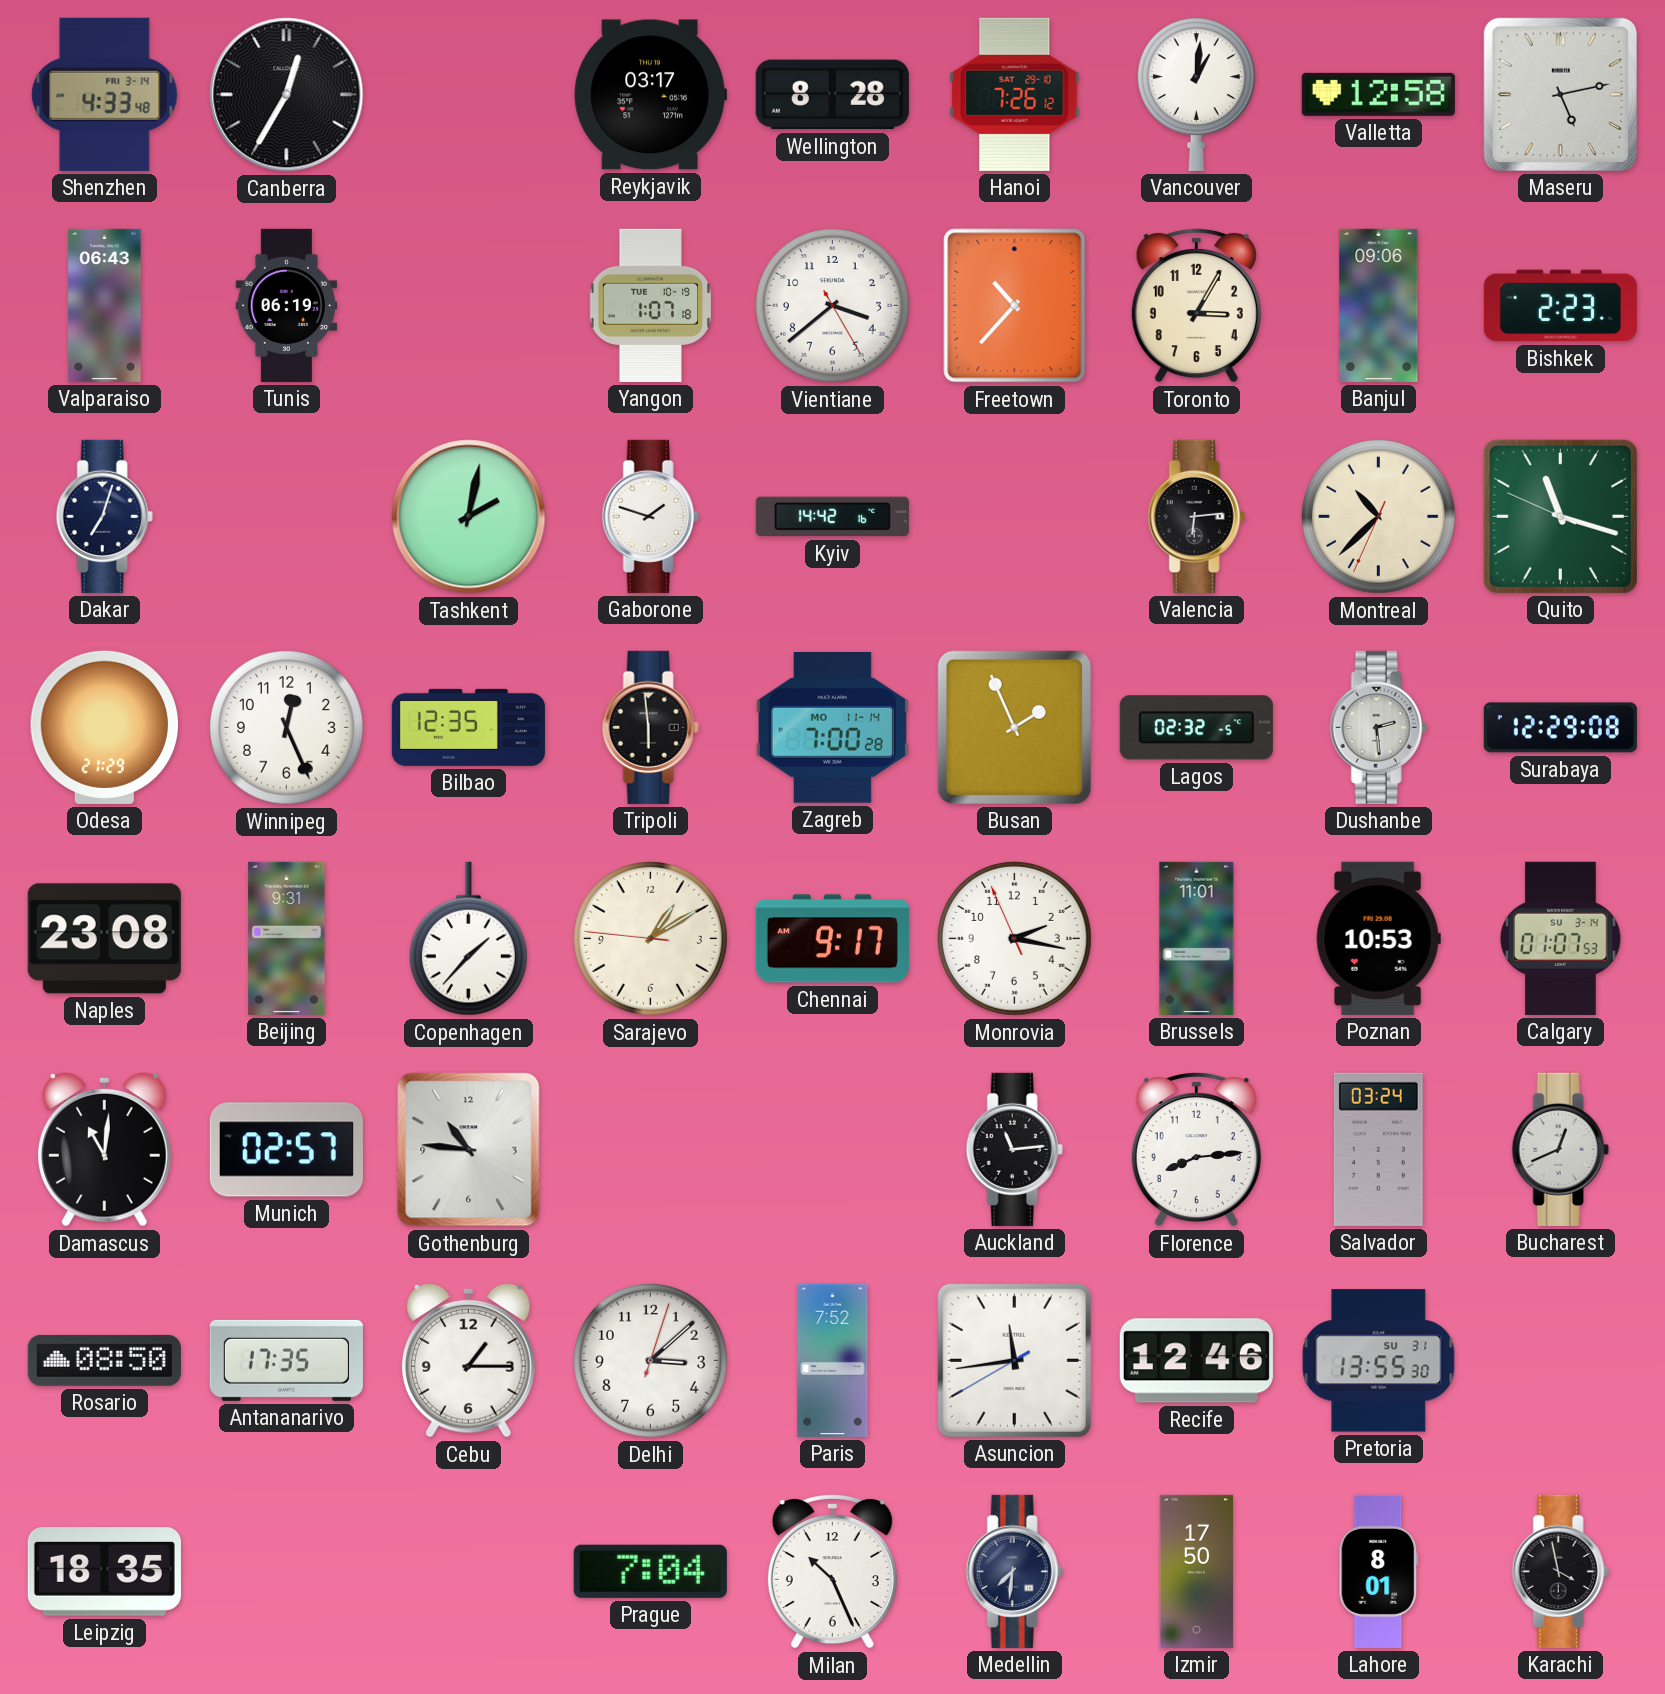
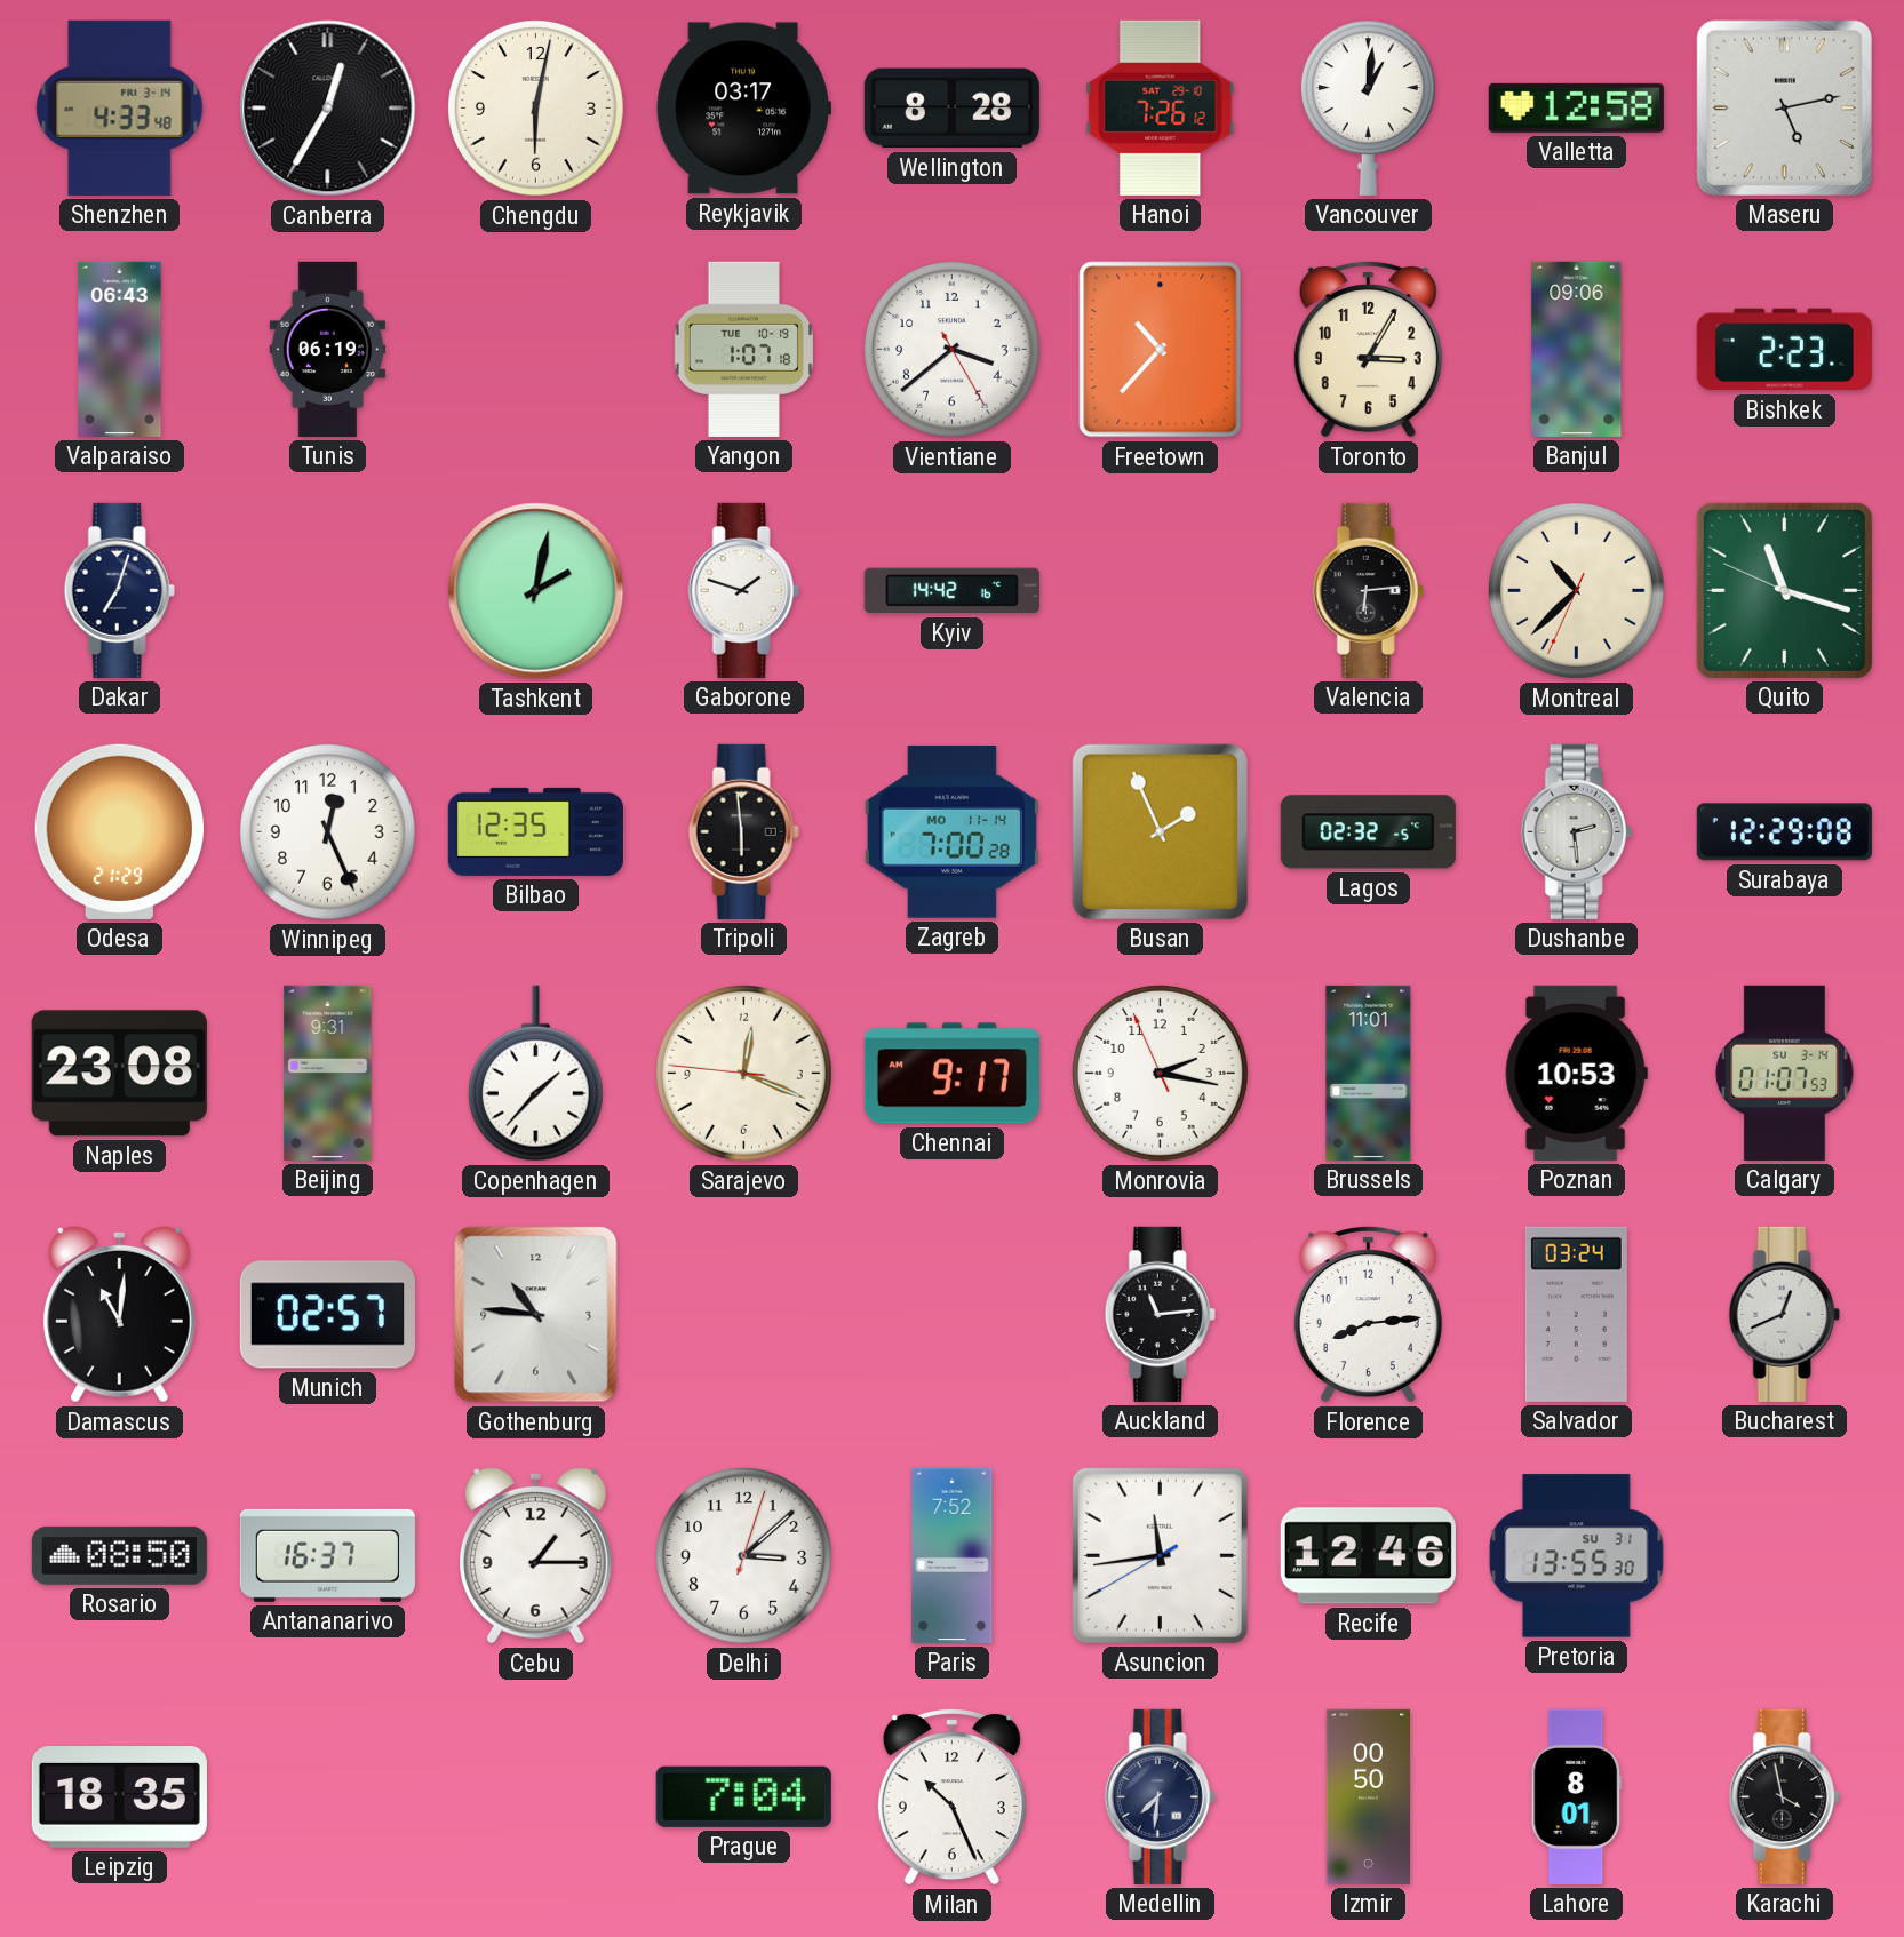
Chengdu: none -> 6:02
Sarajevo: 1:09 -> 12:18
Antananarivo: 17:35 -> 16:37
Izmir: 17:50 -> 00:50
